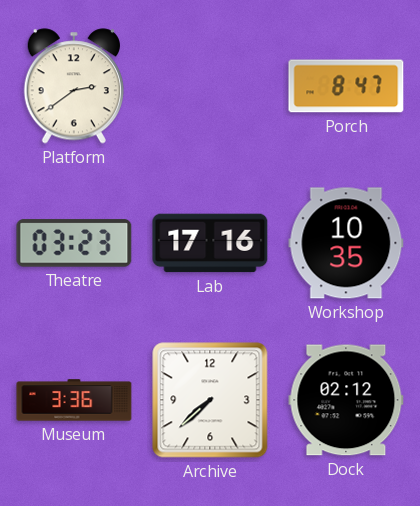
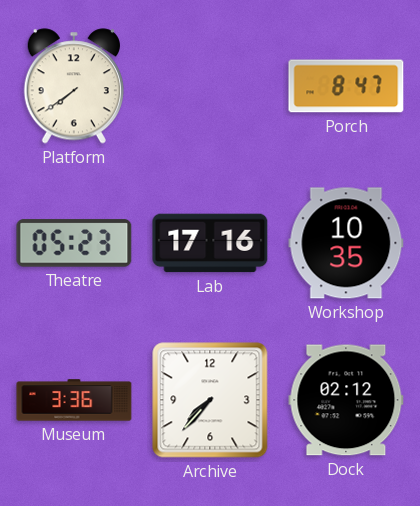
Platform: 2:39 -> 7:39
Theatre: 03:23 -> 05:23
Archive: 7:38 -> 7:37
